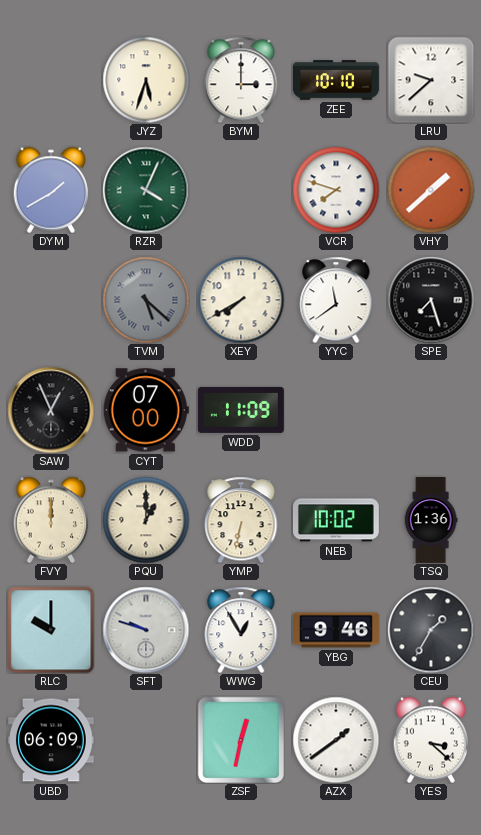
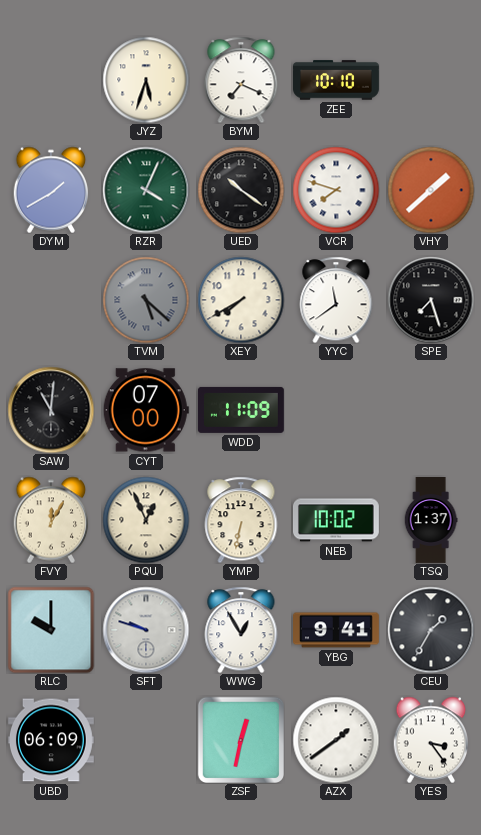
BYM: 3:00 -> 7:19
LRU: 9:38 -> none
UED: none -> 10:21
SAW: 12:56 -> 11:01
FVY: 12:00 -> 12:05
PQU: 1:00 -> 12:56
TSQ: 1:36 -> 1:37
YBG: 9:46 -> 9:41
YES: 3:22 -> 3:24
